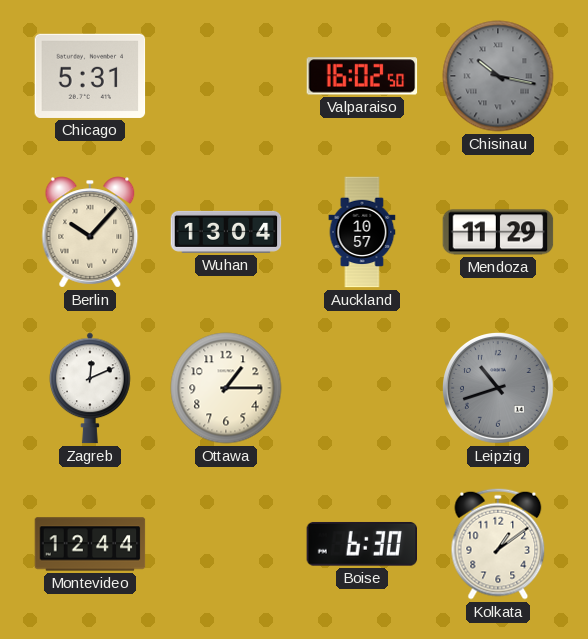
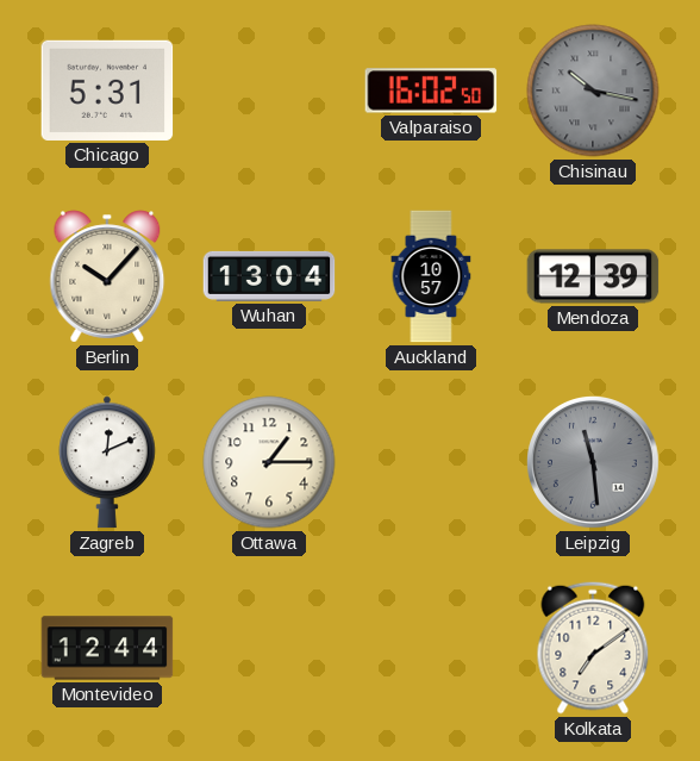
Mendoza: 11:29 -> 12:39
Leipzig: 10:42 -> 11:29
Boise: 6:30 -> none
Kolkata: 1:09 -> 7:09
